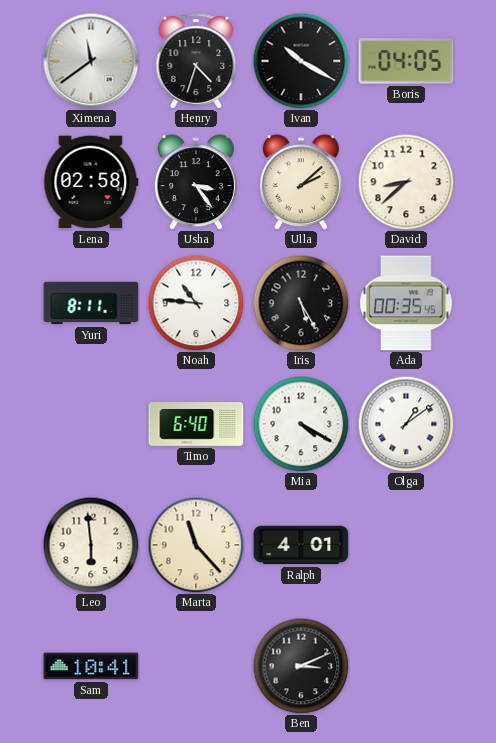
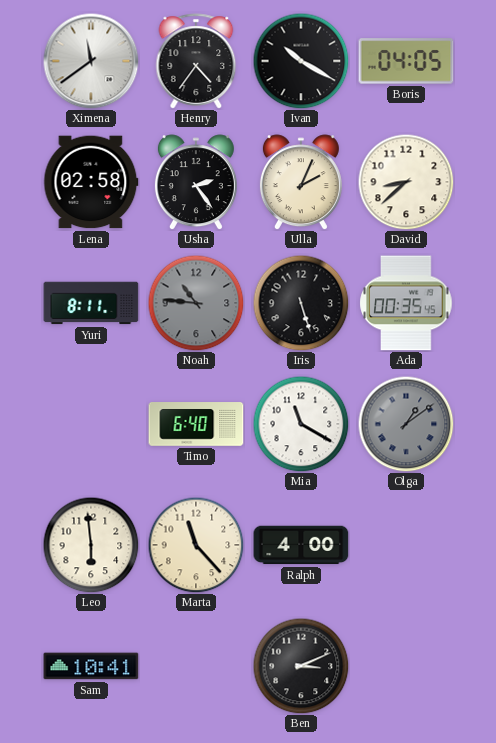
Henry: 4:33 -> 4:36
Usha: 3:24 -> 2:24
Ulla: 2:08 -> 2:04
Noah dial: white -> grey
Iris: 5:25 -> 5:27
Mia: 4:20 -> 11:20
Olga dial: white -> grey
Ralph: 4:01 -> 4:00
